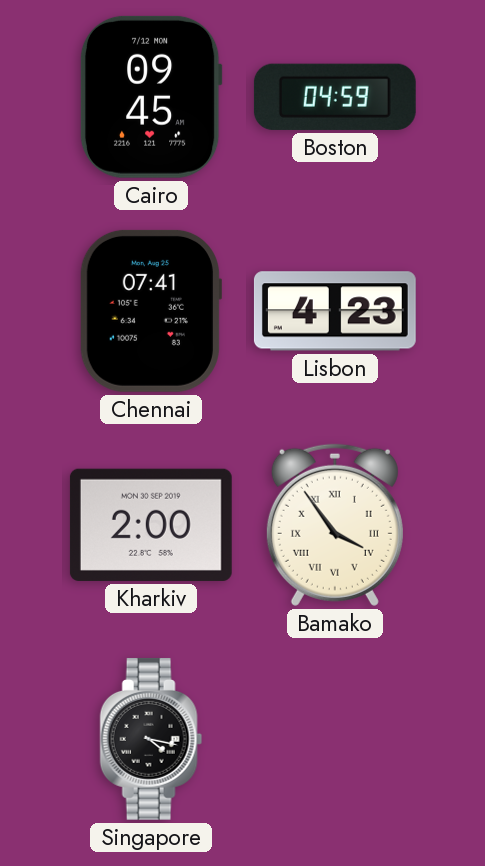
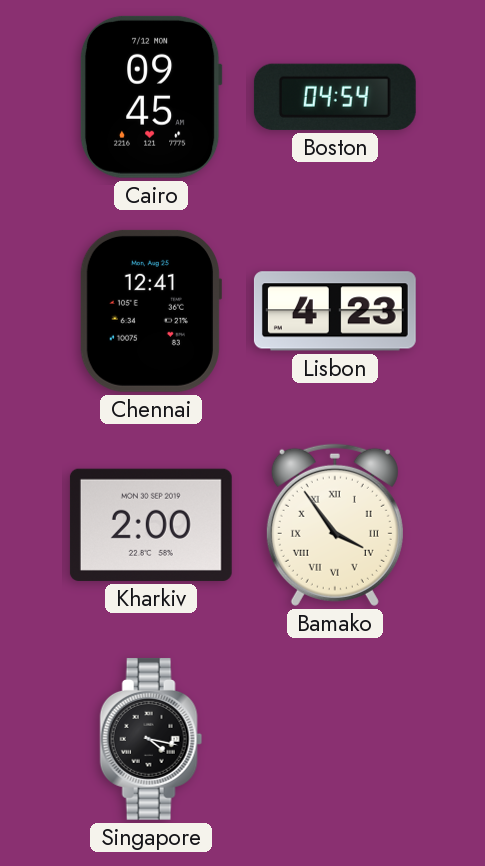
Boston: 04:59 -> 04:54
Chennai: 07:41 -> 12:41
